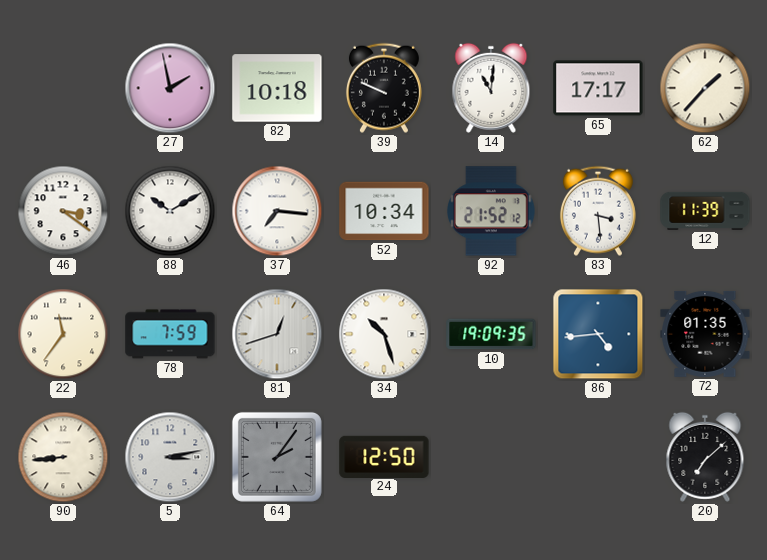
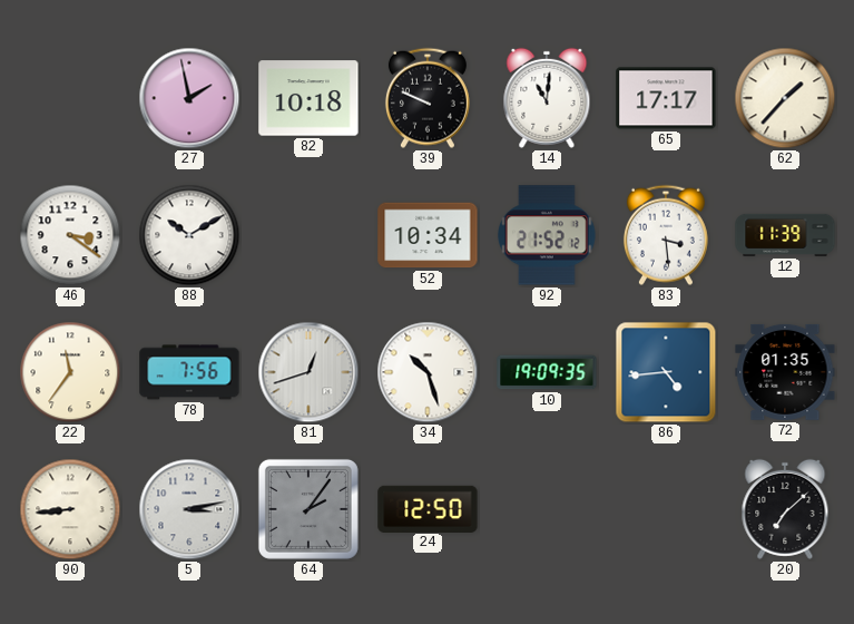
37: 7:16 -> none
78: 7:59 -> 7:56
